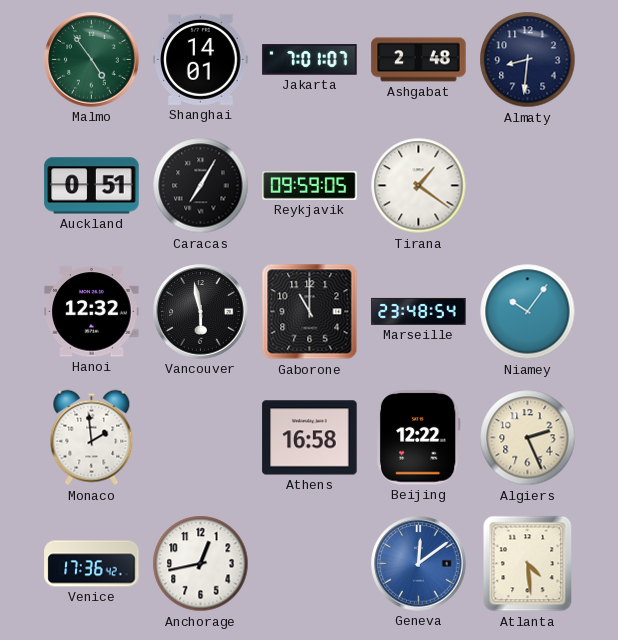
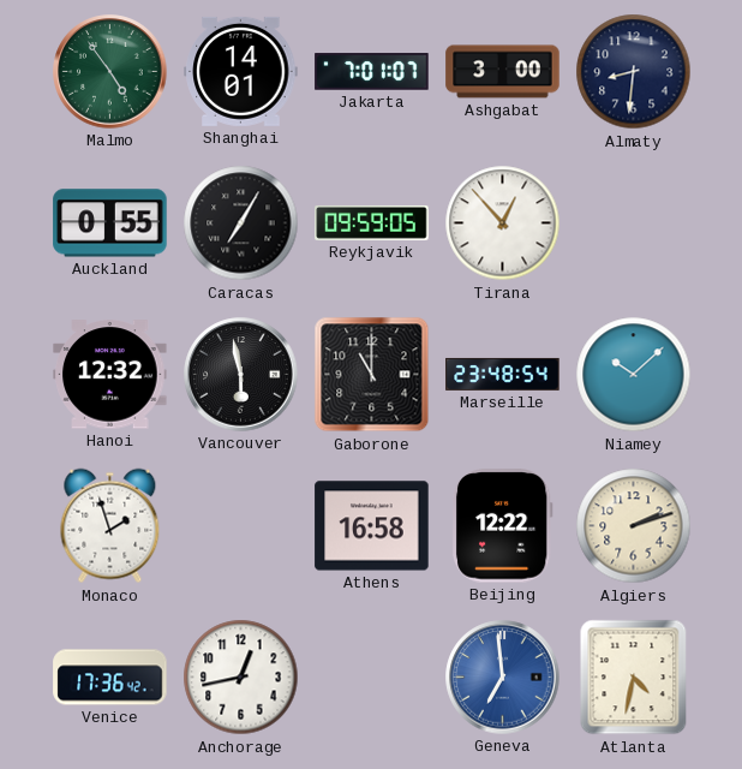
Ashgabat: 2:48 -> 3:00
Auckland: 0:51 -> 0:55
Tirana: 1:21 -> 12:53
Niamey: 10:06 -> 10:08
Monaco: 1:59 -> 1:57
Algiers: 2:26 -> 2:12
Geneva: 12:09 -> 6:59
Atlanta: 4:29 -> 4:32
